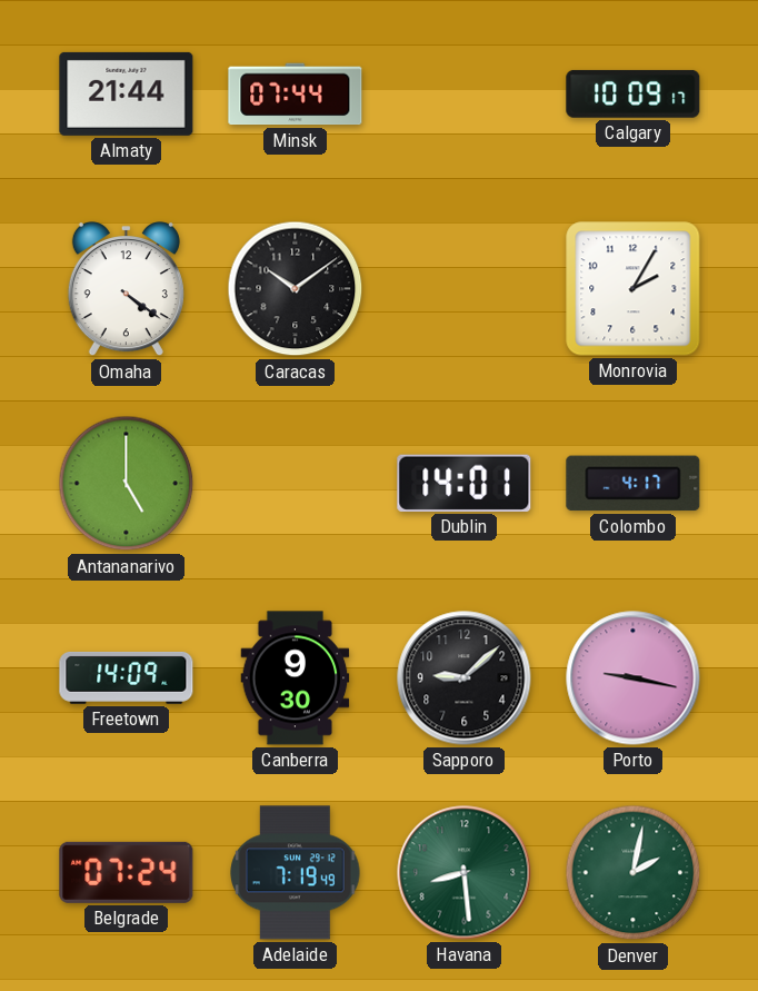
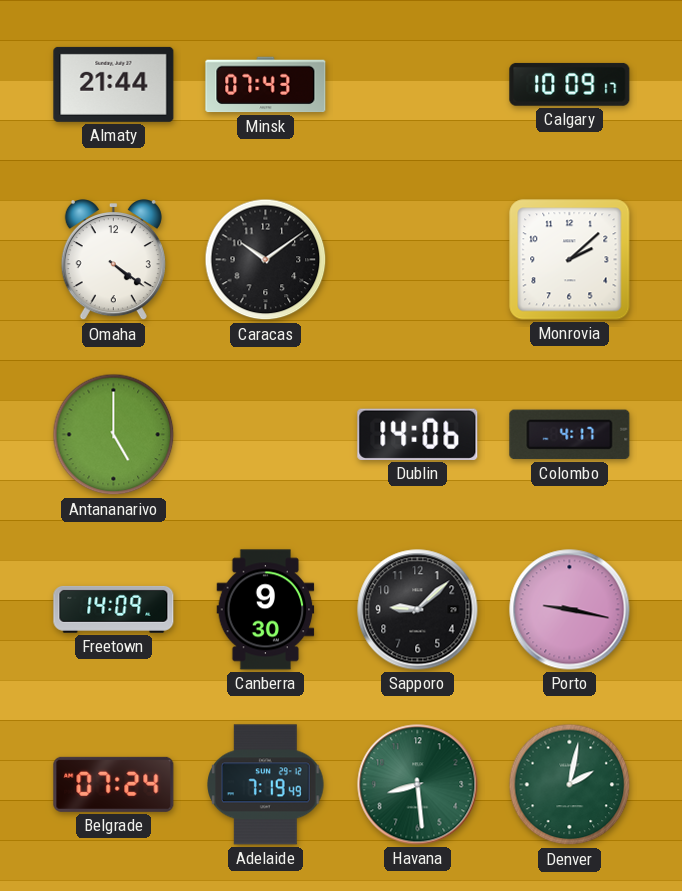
Minsk: 07:44 -> 07:43
Monrovia: 2:05 -> 2:08
Dublin: 14:01 -> 14:06
